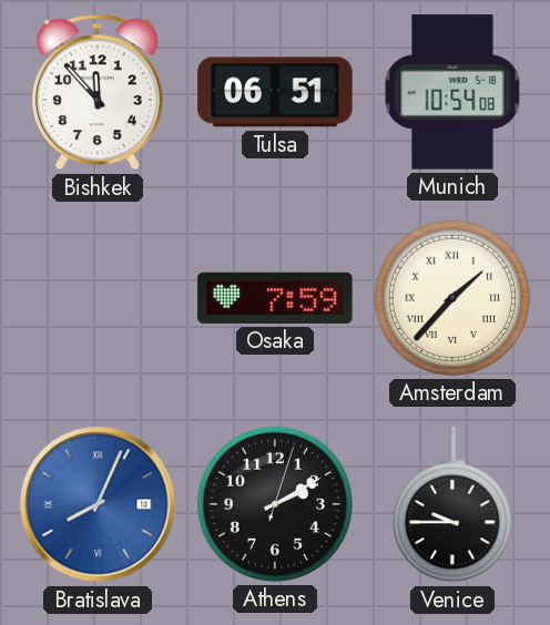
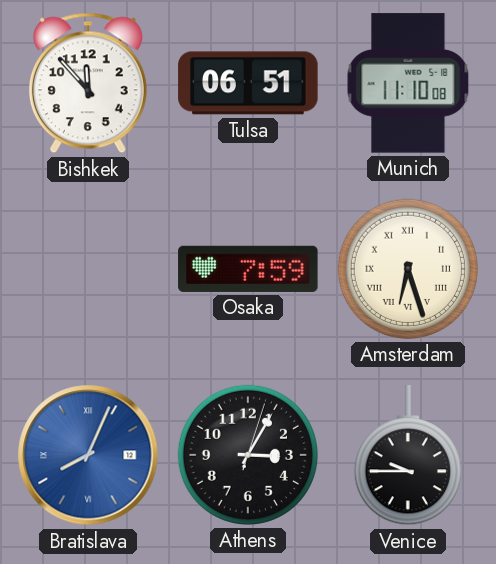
Munich: 10:54 -> 11:10
Amsterdam: 1:37 -> 6:27
Athens: 2:10 -> 3:05
